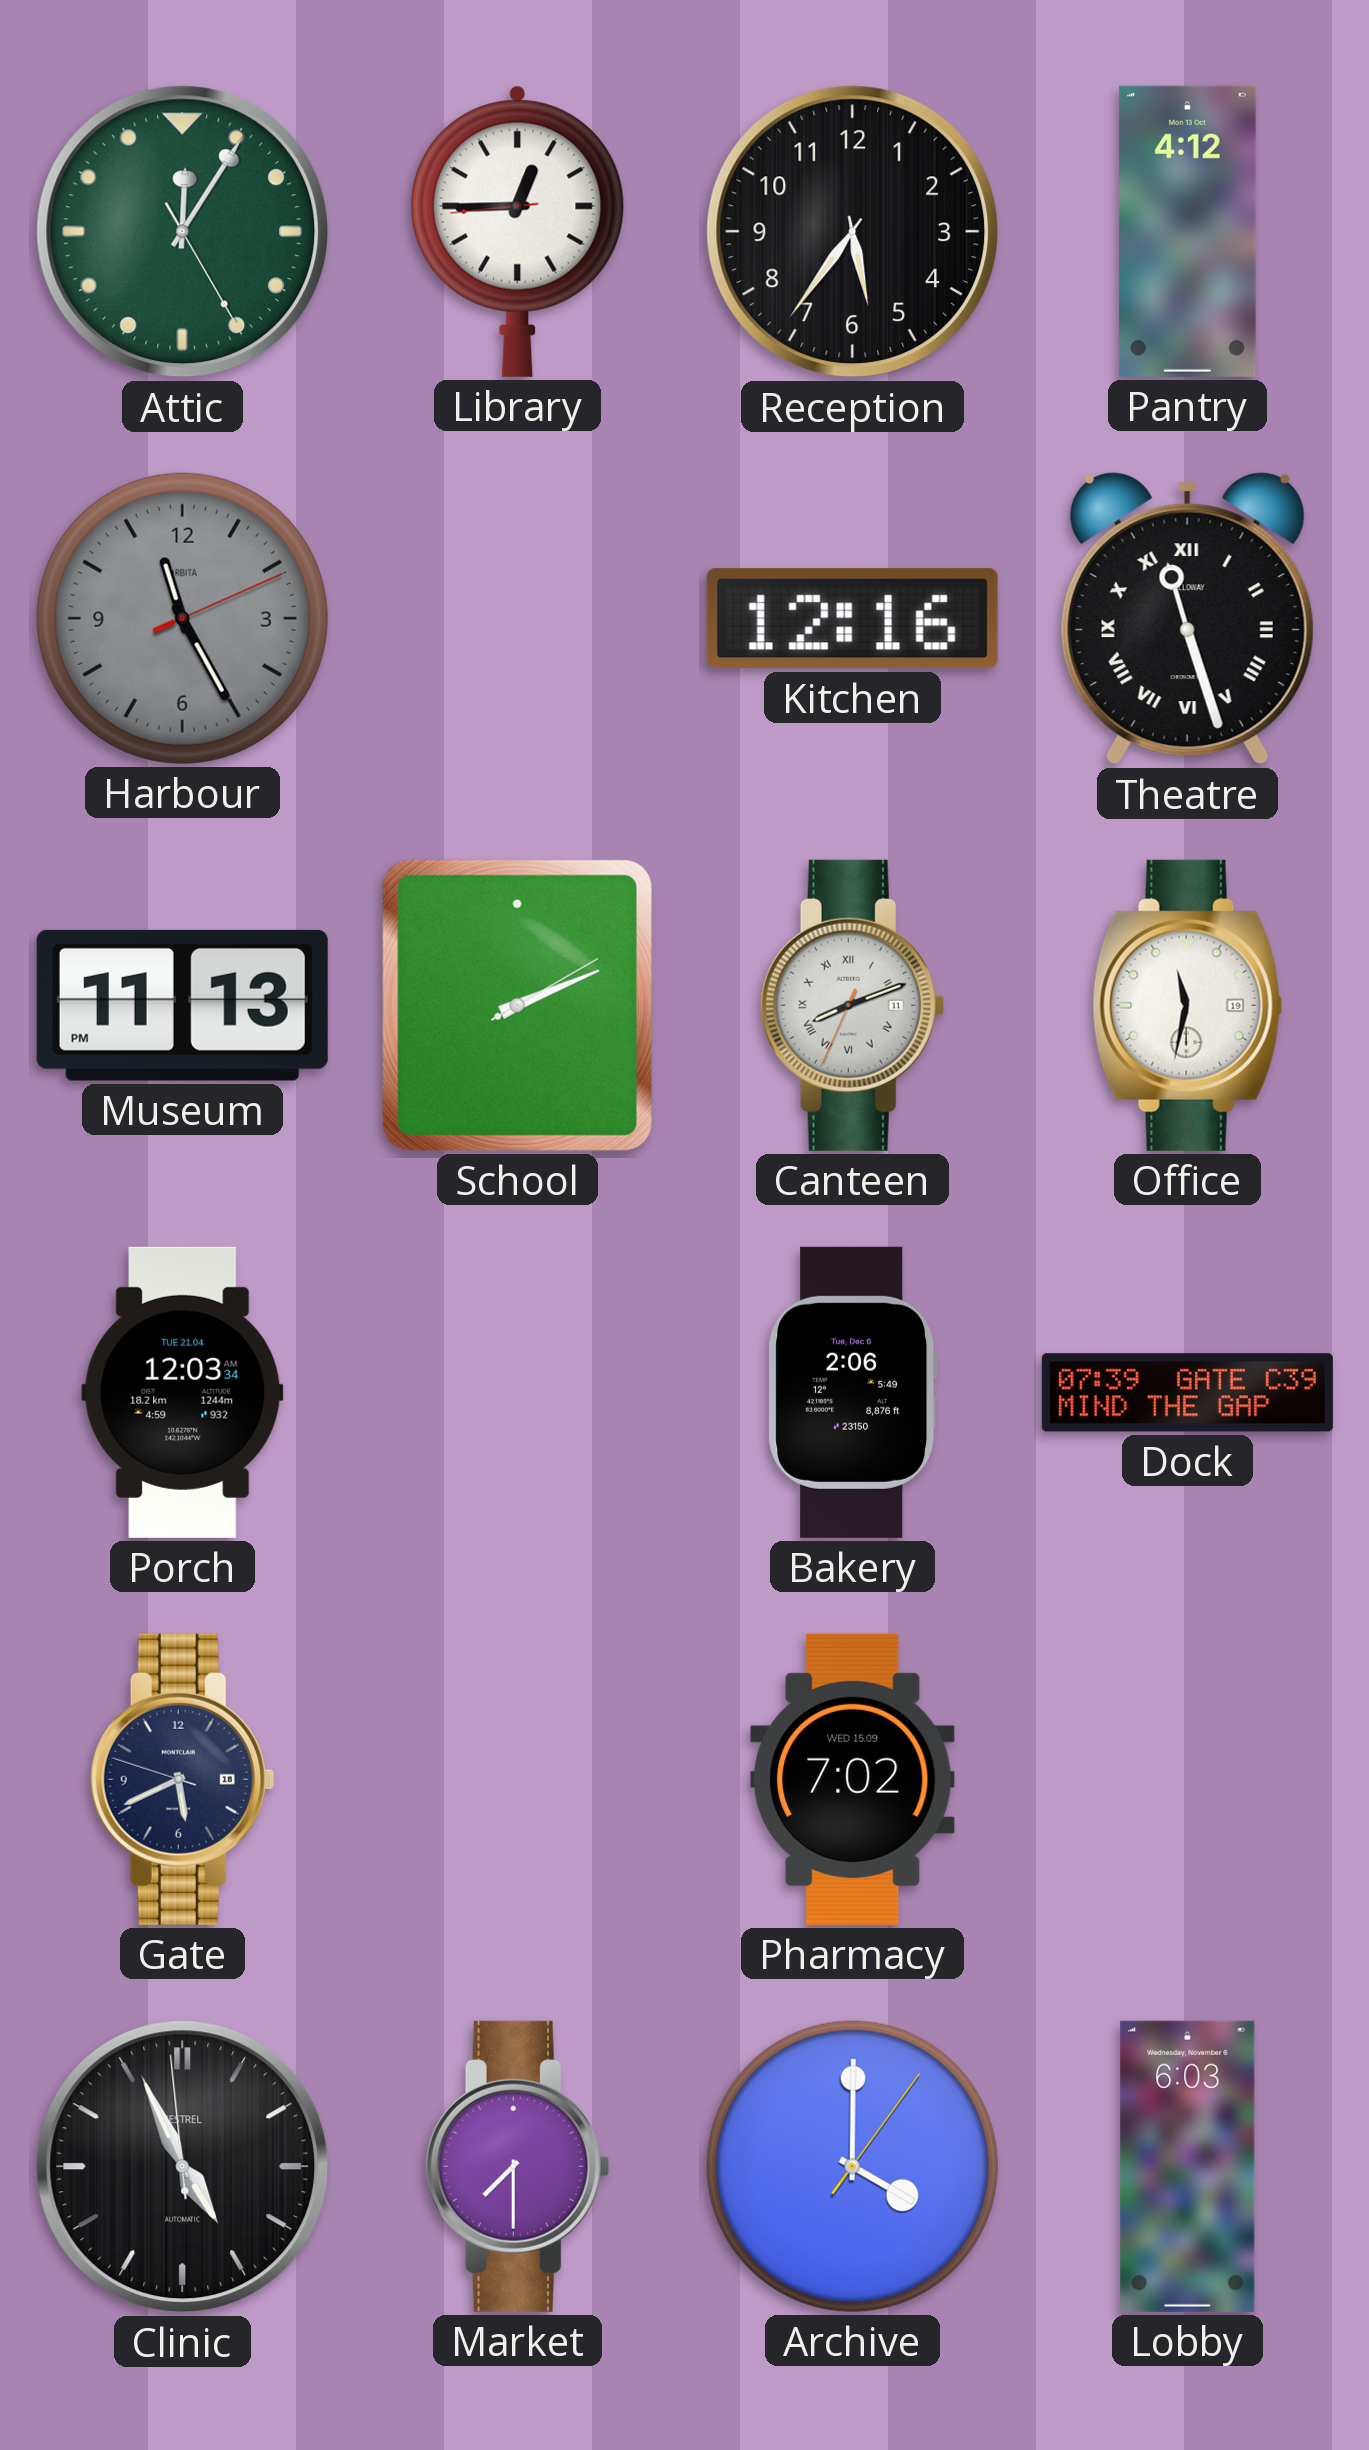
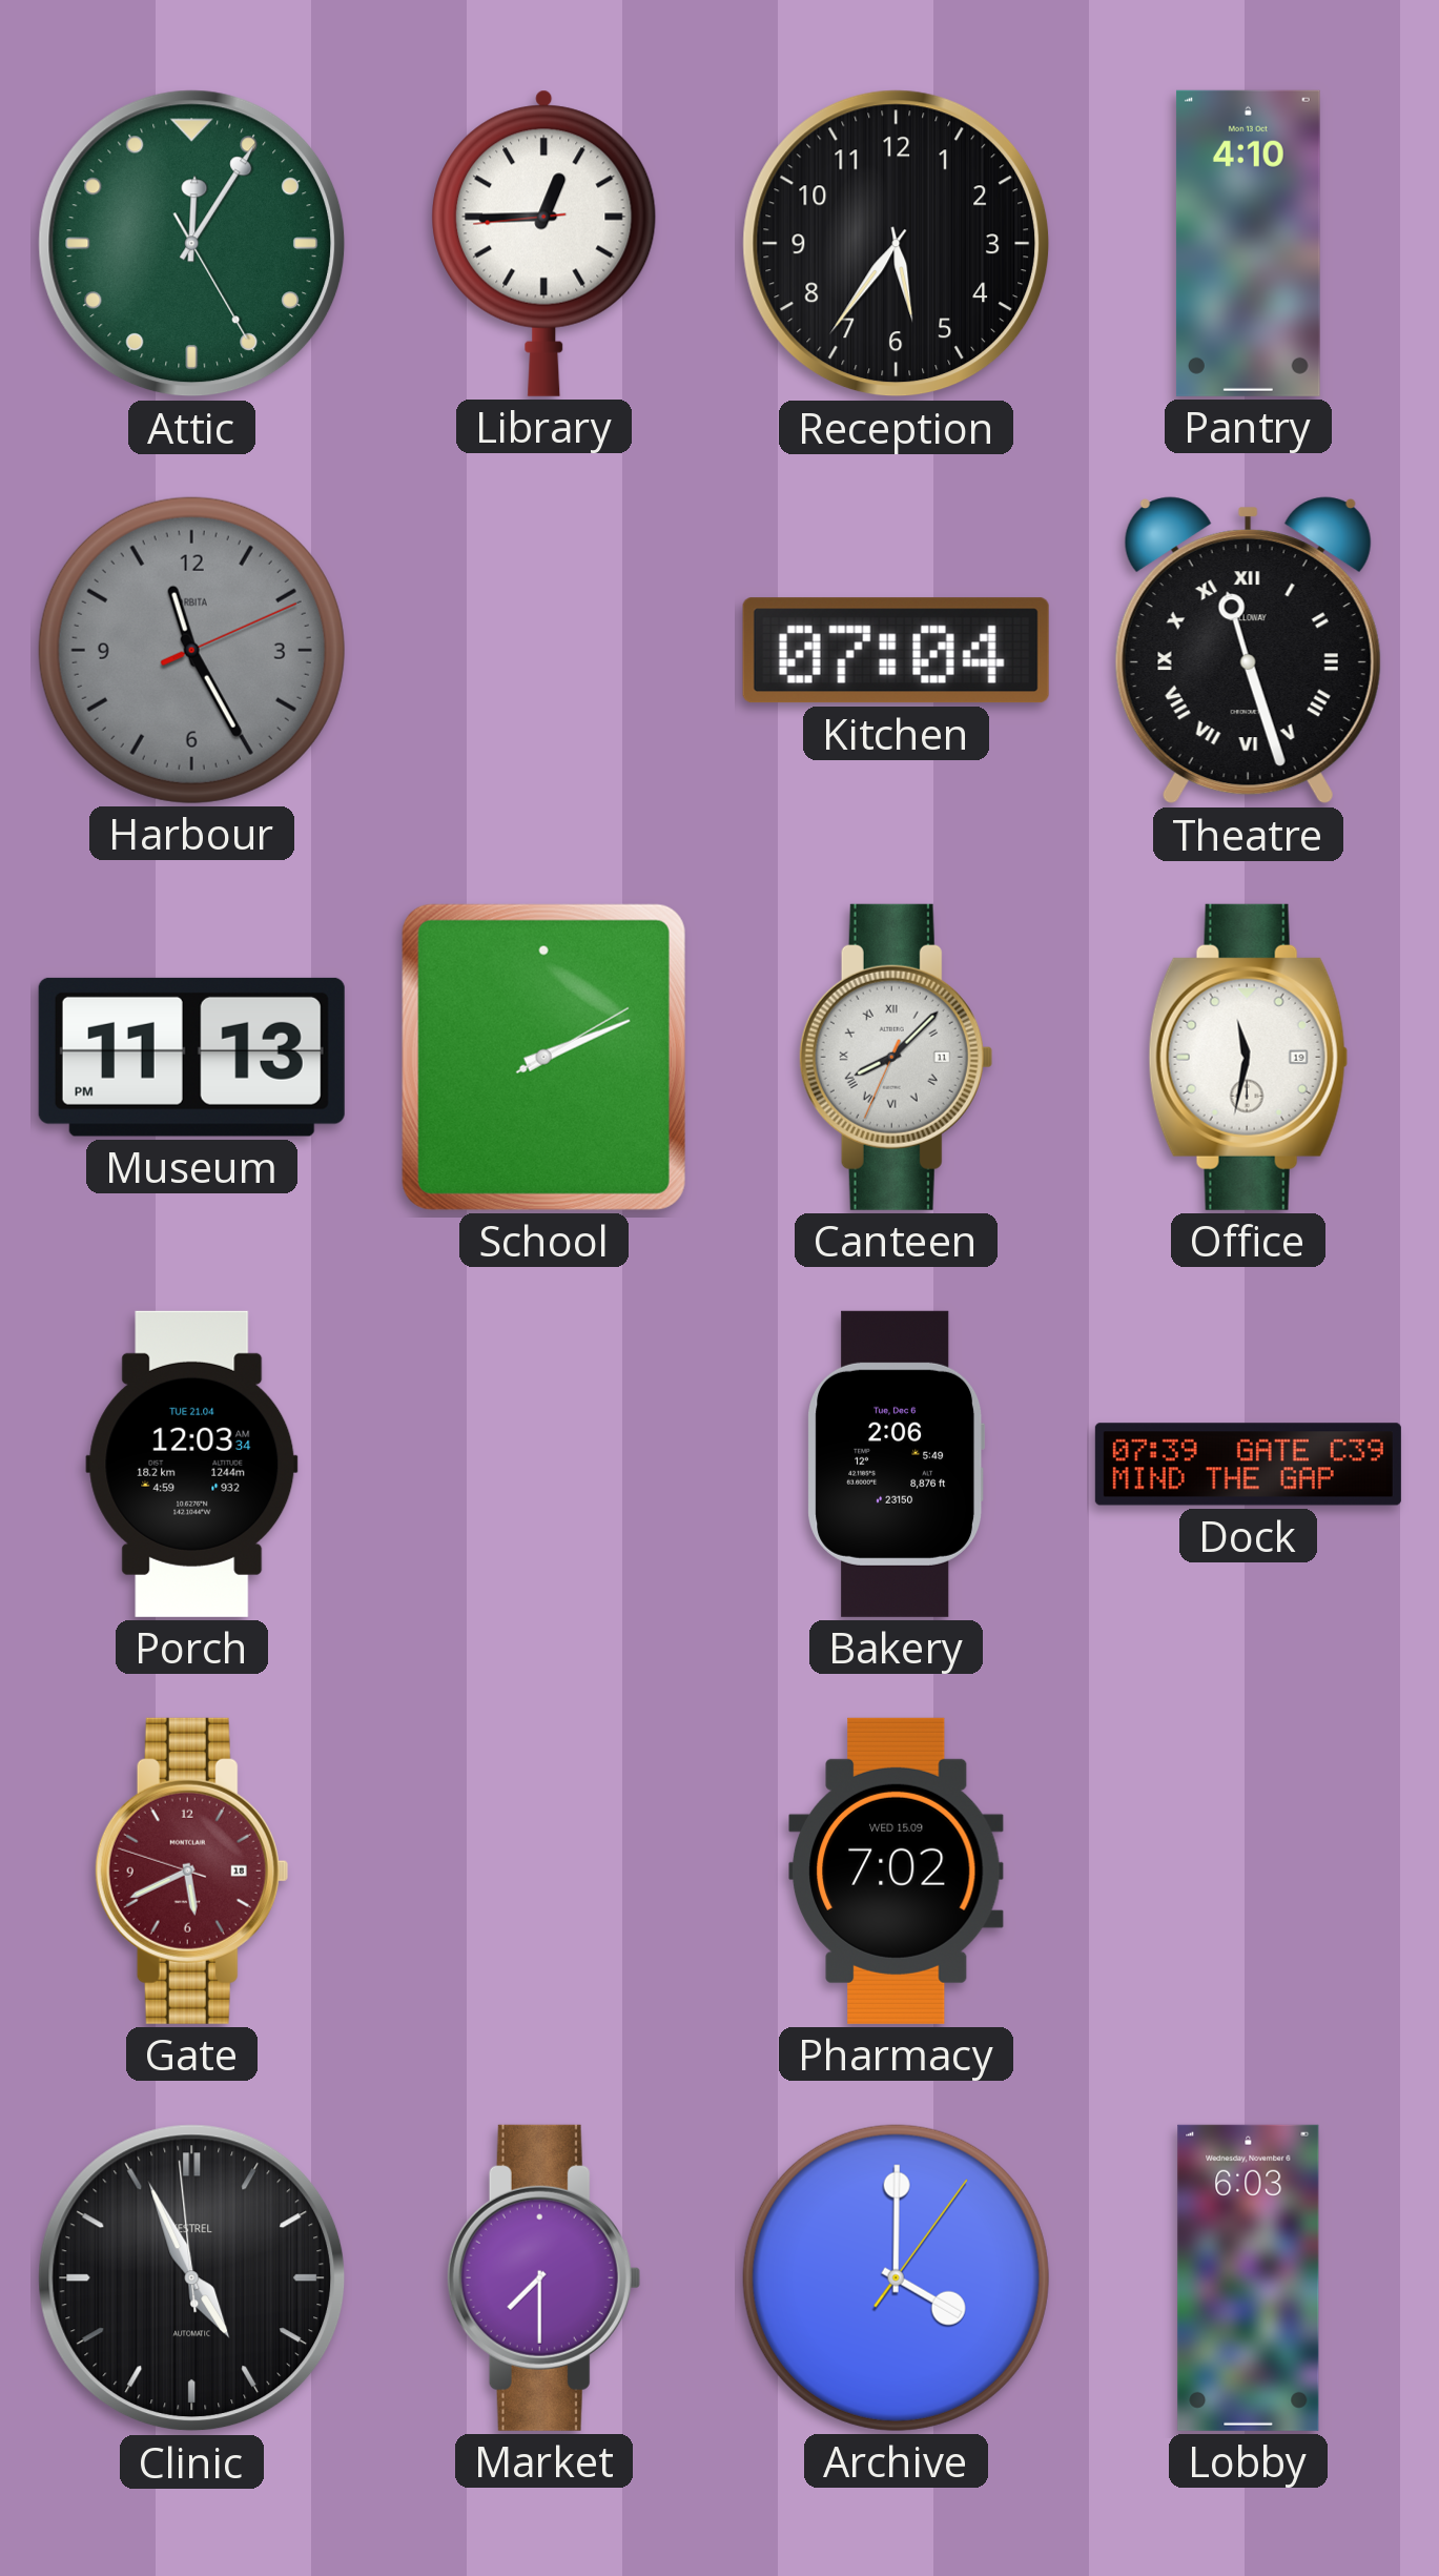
Pantry: 4:12 -> 4:10
Kitchen: 12:16 -> 07:04
Canteen: 8:11 -> 8:07
Gate dial: navy -> burgundy
